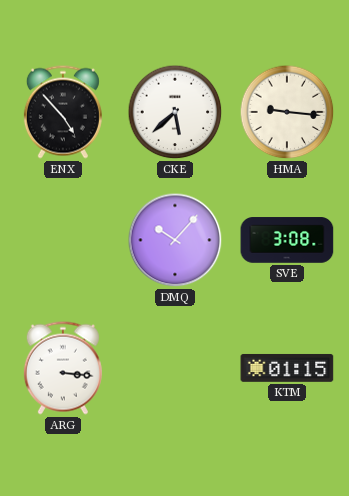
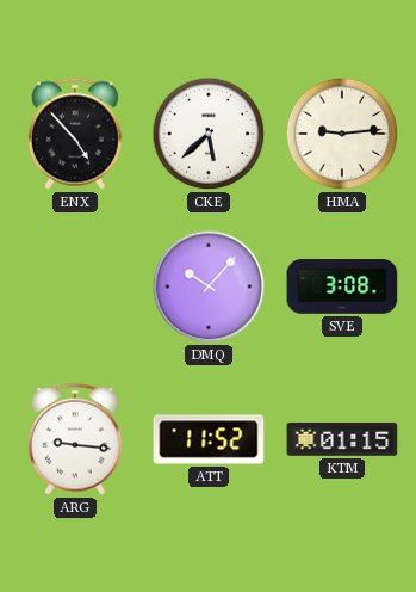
HMA: 9:16 -> 9:14
ARG: 3:16 -> 9:16
ATT: none -> 11:52
